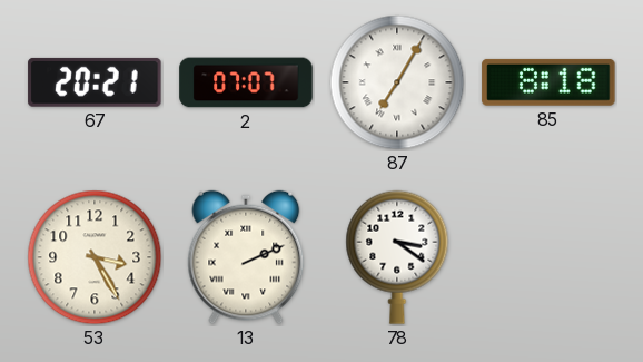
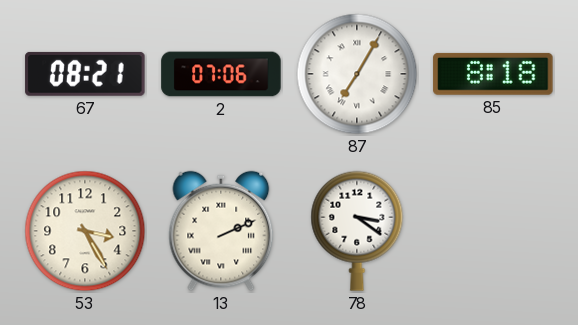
67: 20:21 -> 08:21
2: 07:07 -> 07:06
